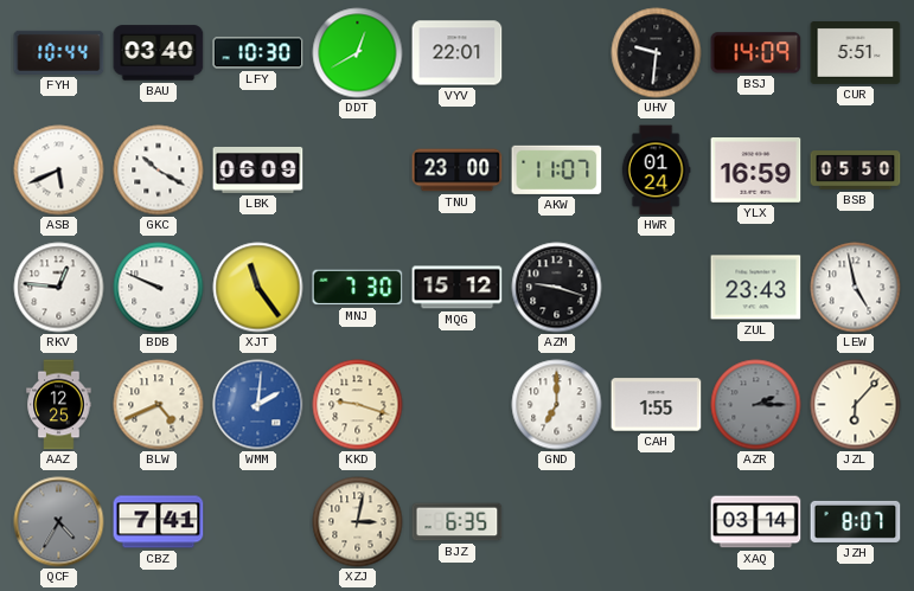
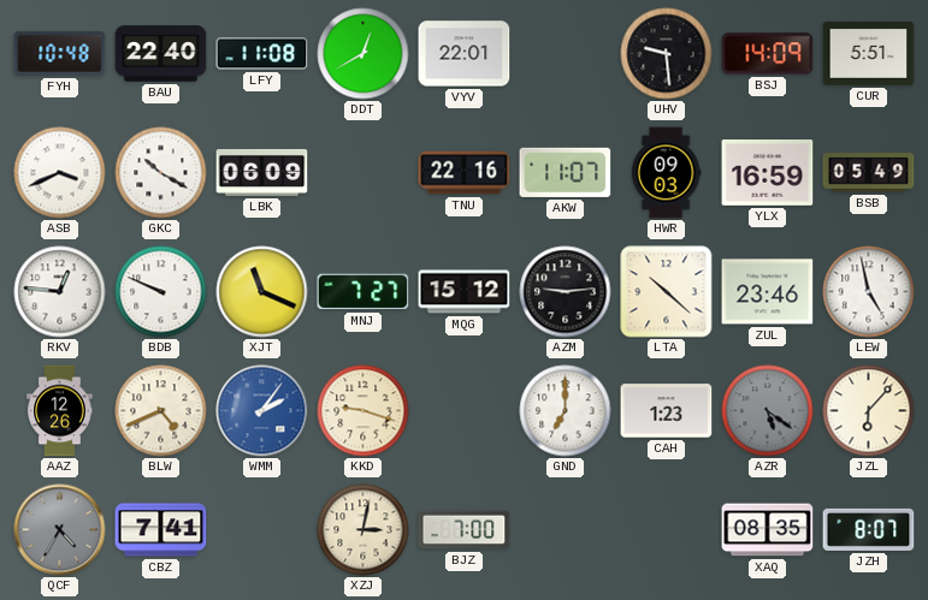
FYH: 10:44 -> 10:48
BAU: 03:40 -> 22:40
LFY: 10:30 -> 11:08
UHV: 9:31 -> 9:29
ASB: 5:41 -> 3:41
TNU: 23:00 -> 22:16
HWR: 01:24 -> 09:03
BSB: 05:50 -> 05:49
XJT: 11:24 -> 11:19
MNJ: 7:30 -> 7:27
AZM: 9:18 -> 9:14
LTA: none -> 10:22
ZUL: 23:43 -> 23:46
AAZ: 12:25 -> 12:26
WMM: 2:01 -> 2:06
CAH: 1:55 -> 1:23
AZR: 2:15 -> 5:21
BJZ: 6:35 -> 7:00
XAQ: 03:14 -> 08:35
